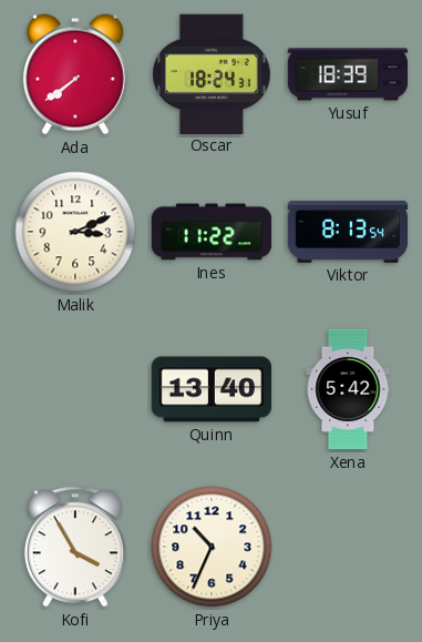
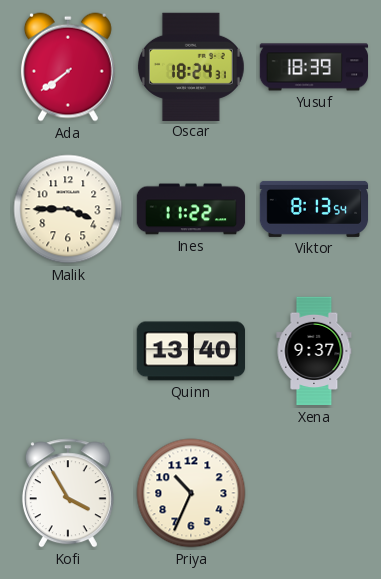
Malik: 3:11 -> 3:45
Xena: 5:42 -> 9:37
